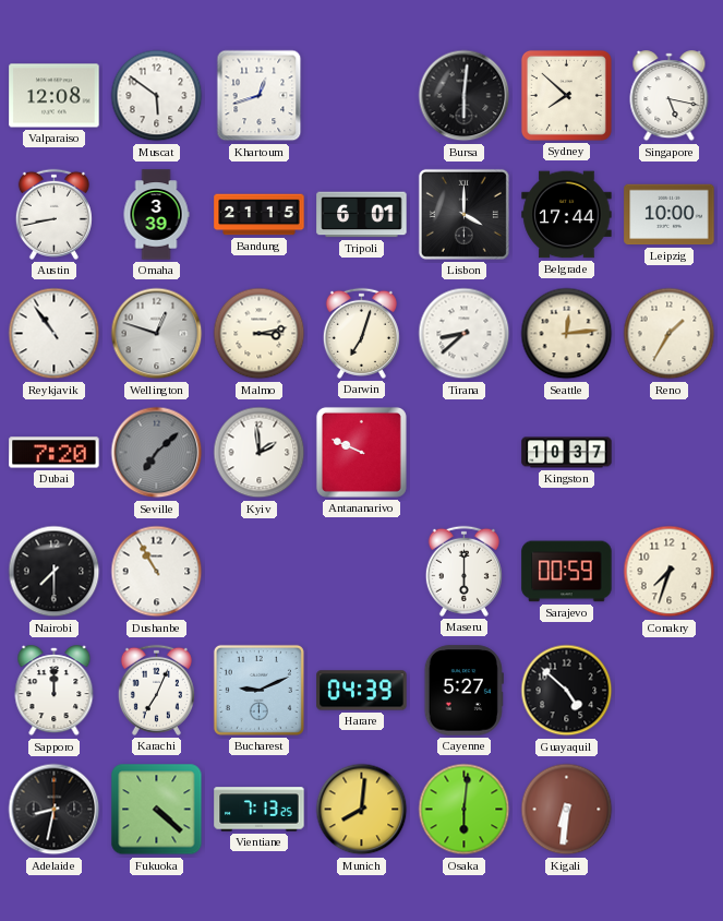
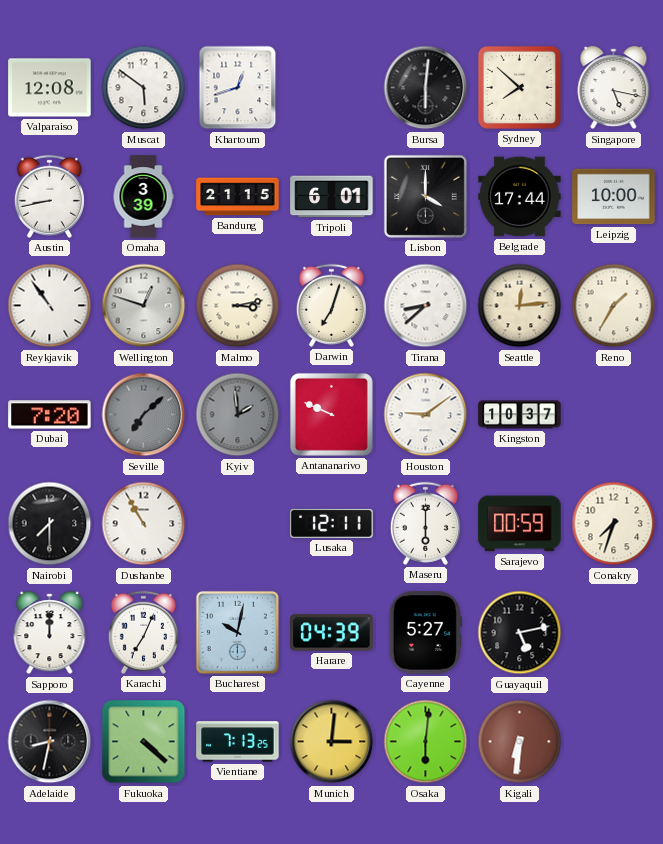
Kyiv dial: white -> grey
Houston: none -> 9:09
Lusaka: none -> 12:11
Bucharest: 9:11 -> 10:02
Guayaquil: 4:52 -> 5:13
Munich: 8:01 -> 3:01
